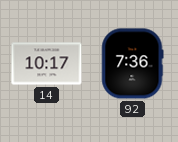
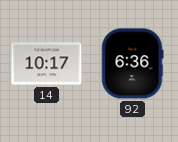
92: 7:36 -> 6:36
